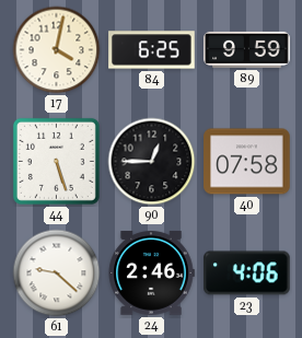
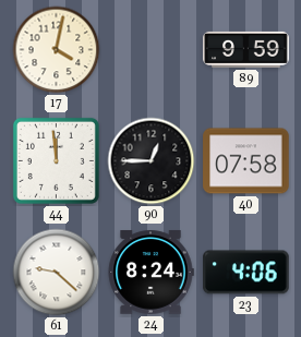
84: 6:25 -> none
44: 5:27 -> 11:59
24: 2:46 -> 8:24
